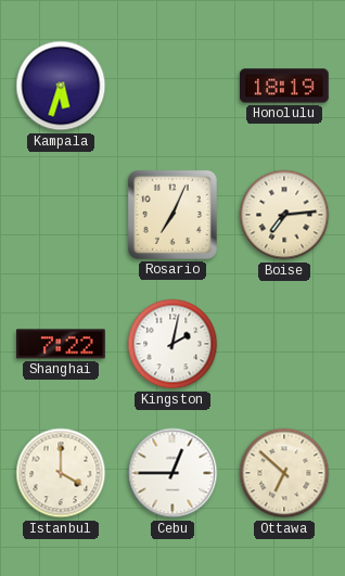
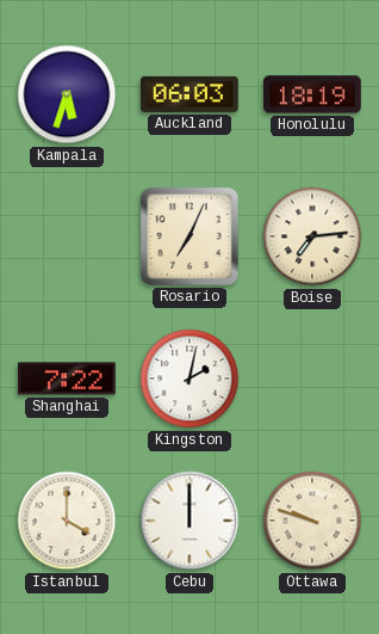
Auckland: none -> 06:03
Cebu: 12:45 -> 12:00
Ottawa: 6:52 -> 9:48
